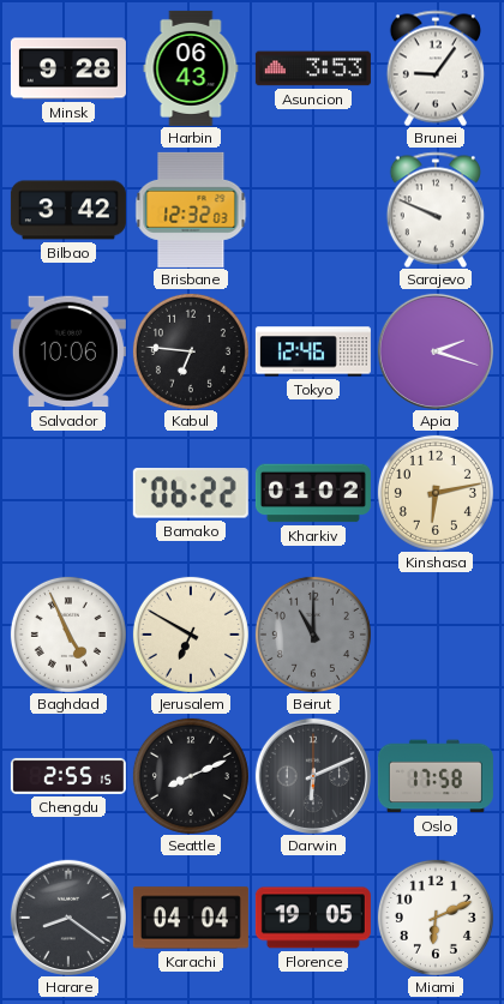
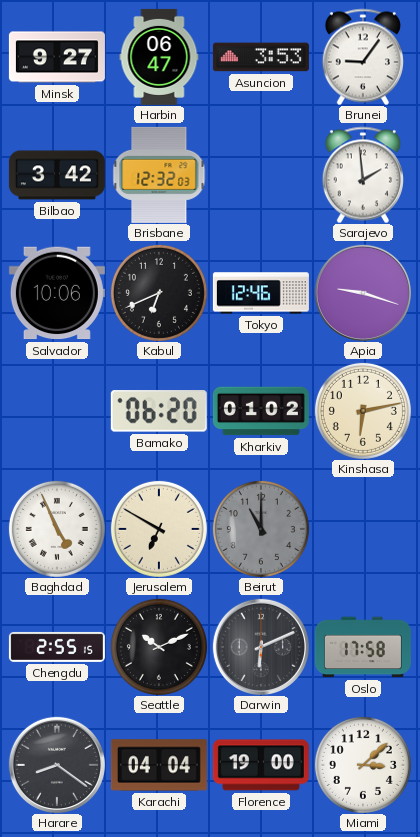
Minsk: 9:28 -> 9:27
Harbin: 06:43 -> 06:47
Sarajevo: 9:49 -> 1:59
Kabul: 6:46 -> 6:41
Apia: 2:18 -> 9:18
Bamako: 06:22 -> 06:20
Seattle: 8:11 -> 10:11
Florence: 19:05 -> 19:00
Miami: 6:11 -> 3:08
